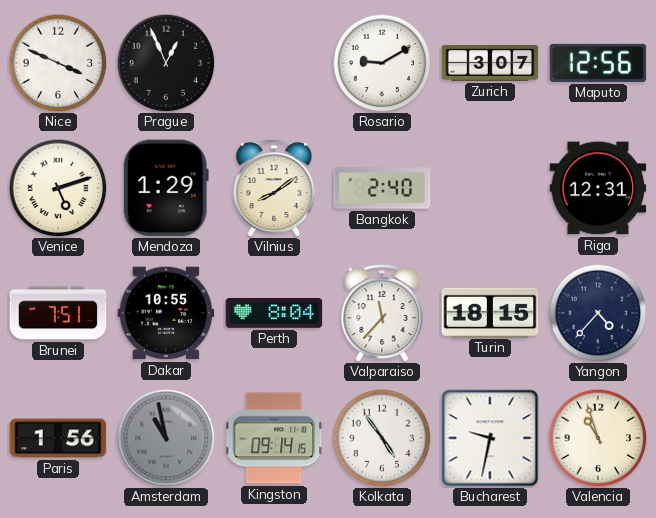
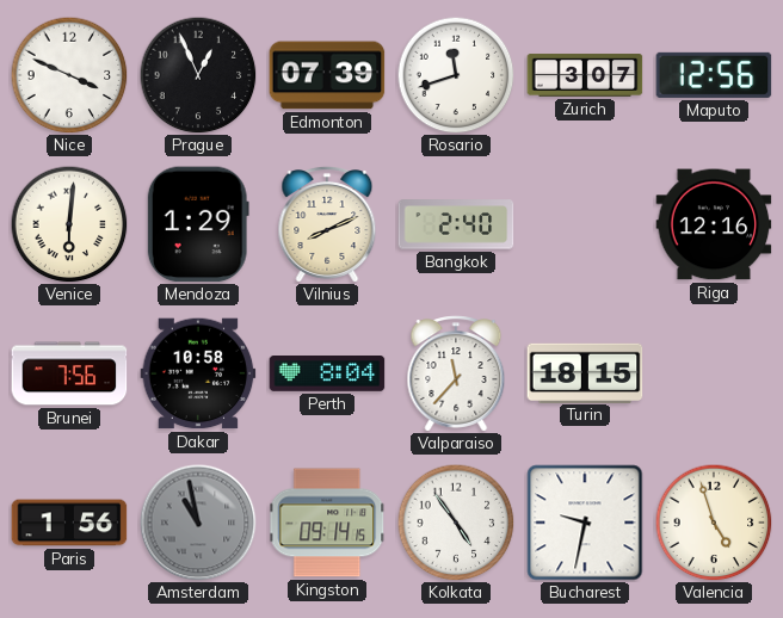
Edmonton: none -> 07:39
Rosario: 9:10 -> 11:42
Venice: 5:12 -> 6:01
Vilnius: 8:09 -> 8:11
Riga: 12:31 -> 12:16
Brunei: 7:51 -> 7:56
Dakar: 10:55 -> 10:58
Yangon: 4:37 -> none
Valencia: 10:57 -> 4:57
